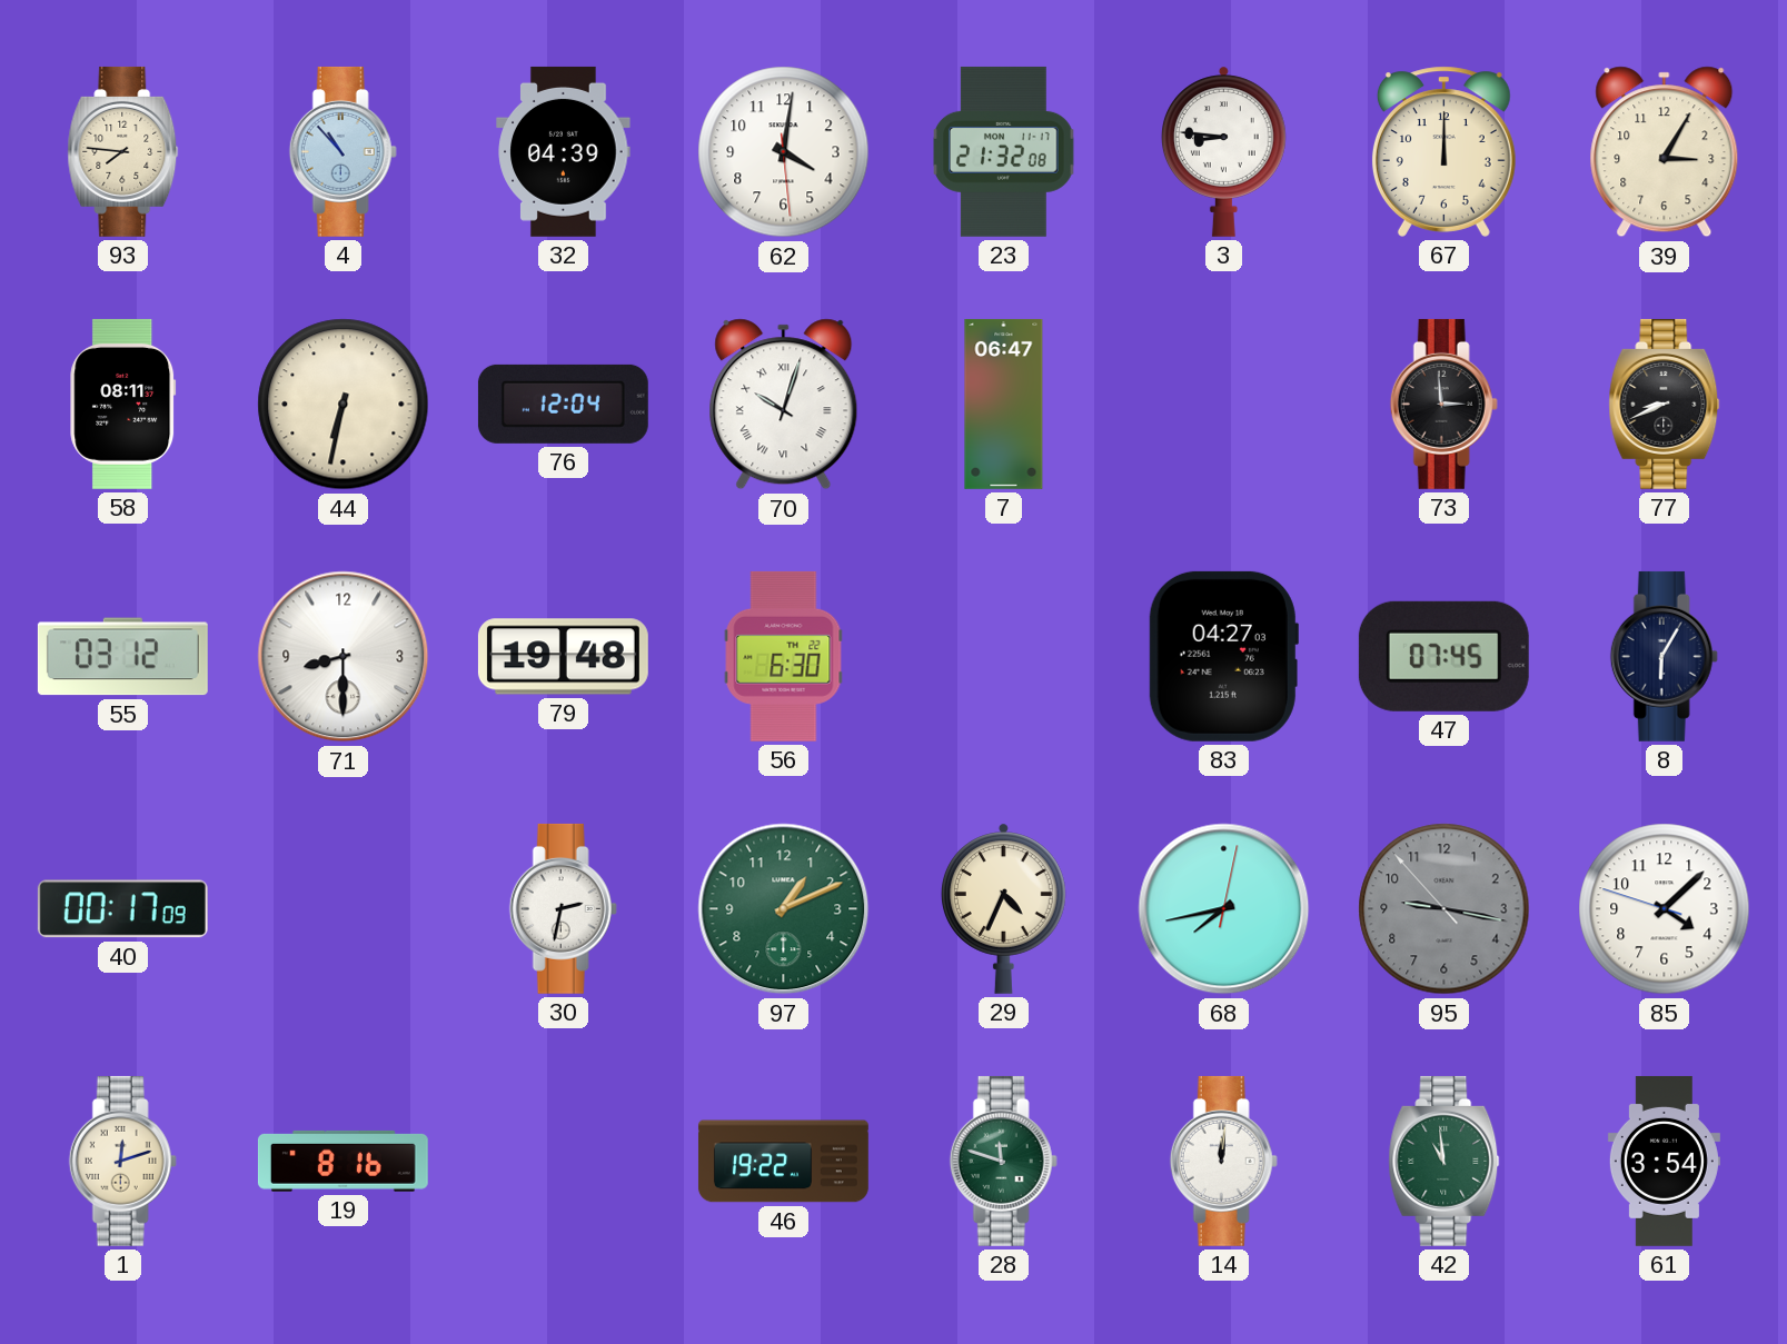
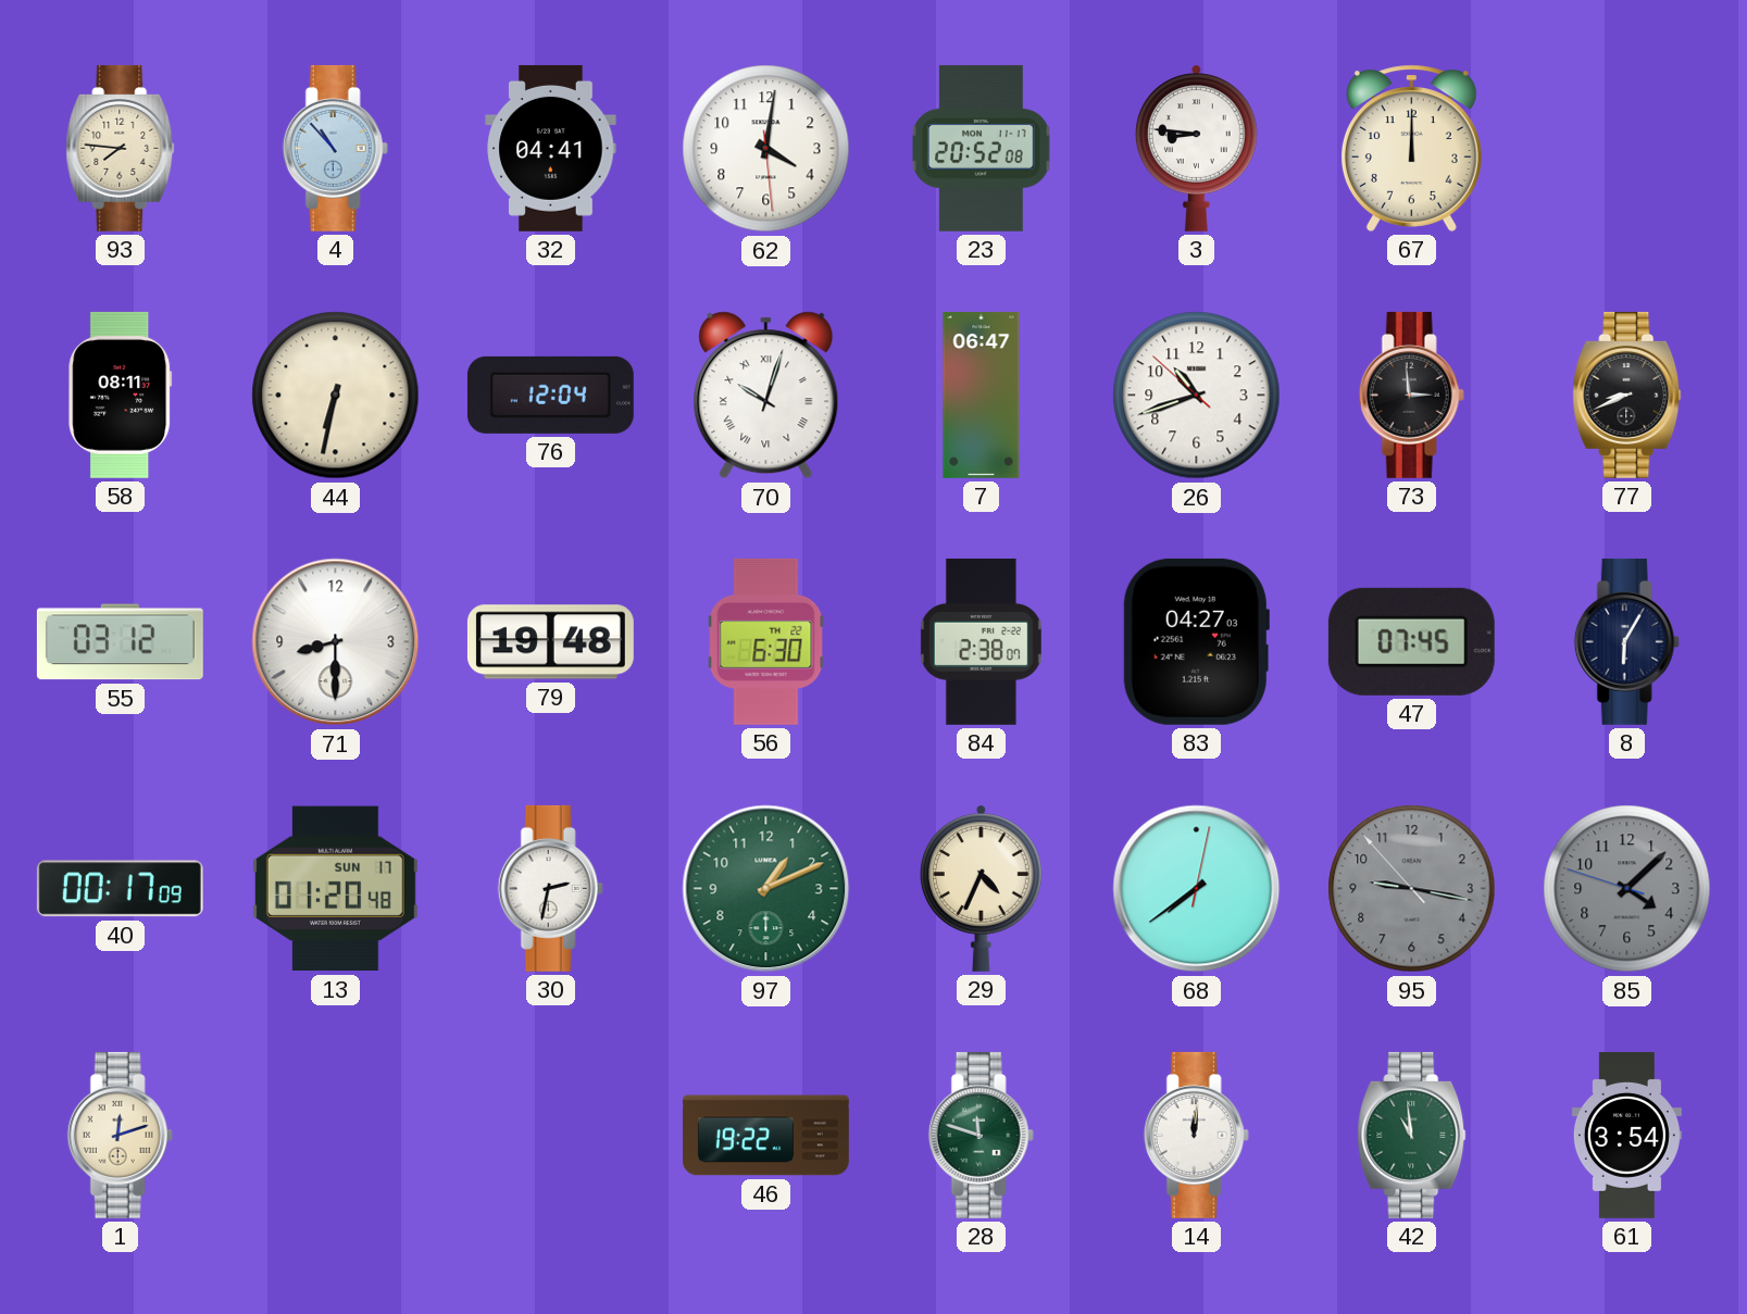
32: 04:39 -> 04:41
23: 21:32 -> 20:52
39: 3:05 -> none
26: none -> 10:41
84: none -> 2:38
13: none -> 01:20
68: 7:43 -> 7:39
85 dial: white -> grey
19: 8:16 -> none
